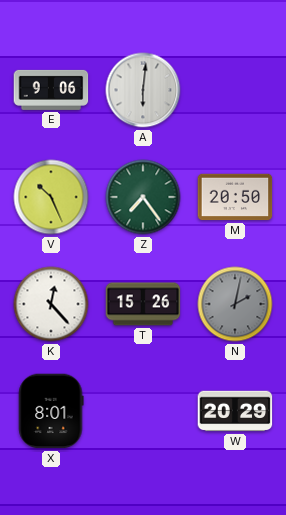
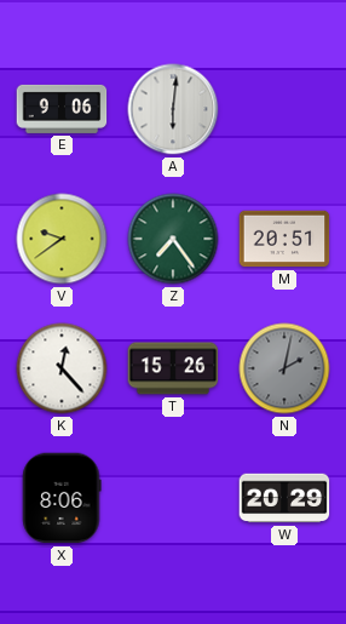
V: 10:26 -> 9:39
M: 20:50 -> 20:51
X: 8:01 -> 8:06
